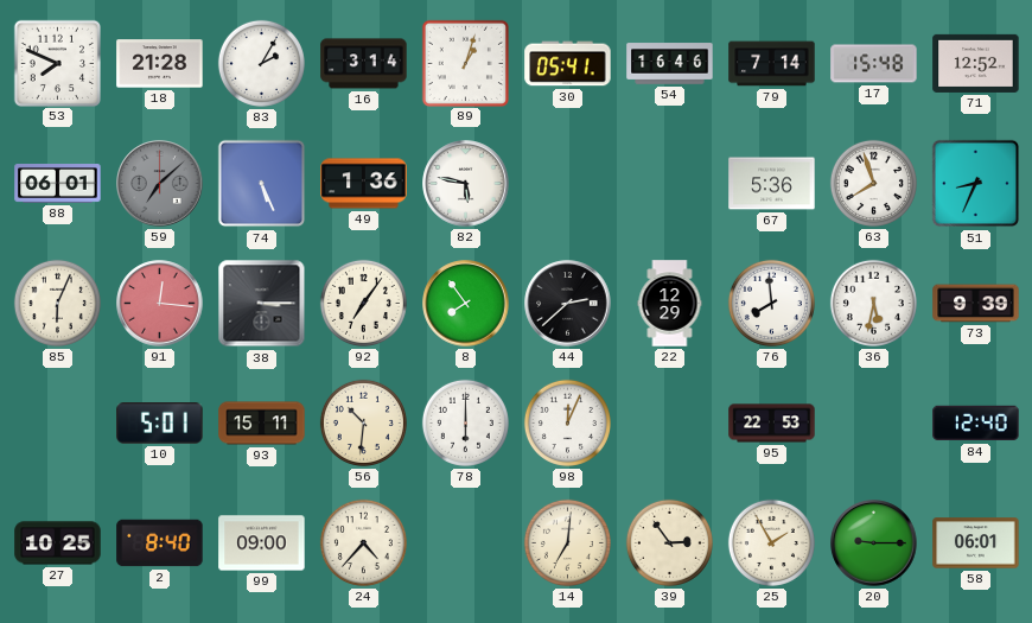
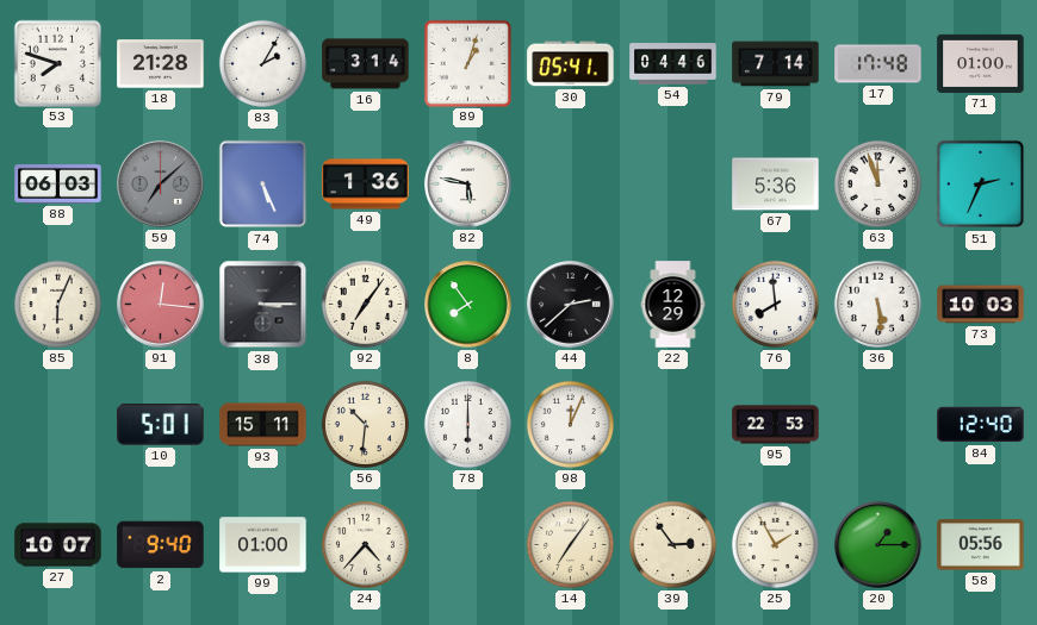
53: 7:49 -> 7:48
54: 16:46 -> 04:46
17: 15:48 -> 17:48
71: 12:52 -> 01:00
88: 06:01 -> 06:03
63: 7:57 -> 11:57
51: 8:34 -> 2:34
36: 5:32 -> 5:29
73: 9:39 -> 10:03
27: 10:25 -> 10:07
2: 8:40 -> 9:40
99: 09:00 -> 01:00
14: 7:01 -> 7:06
20: 9:15 -> 1:15
58: 06:01 -> 05:56
